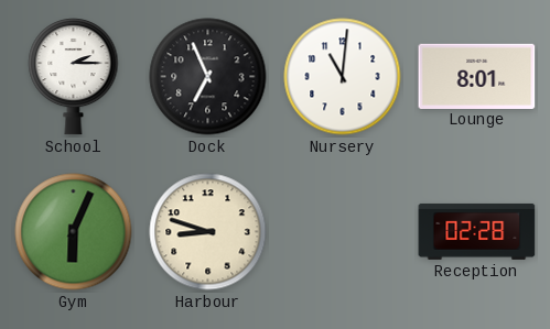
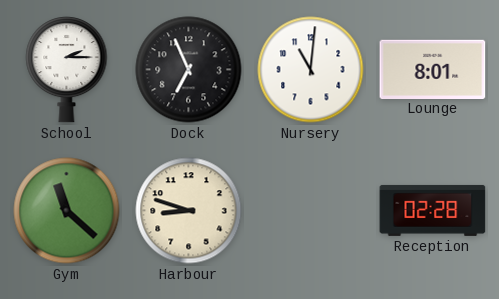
Gym: 6:04 -> 11:22
